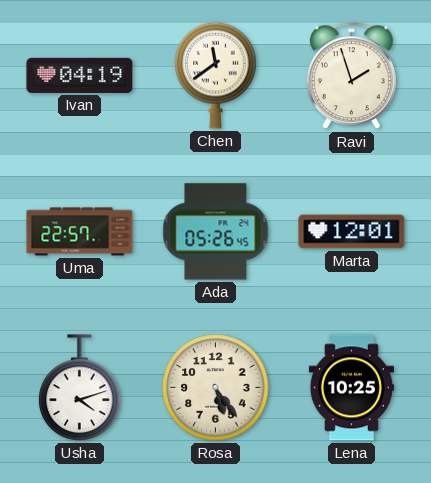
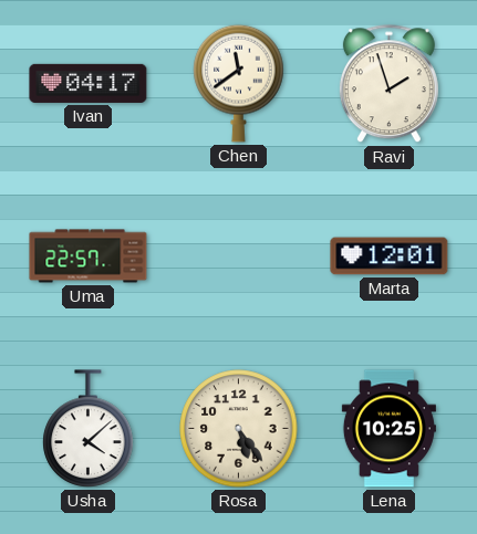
Ivan: 04:19 -> 04:17
Ada: 05:26 -> none
Usha: 4:12 -> 4:08
